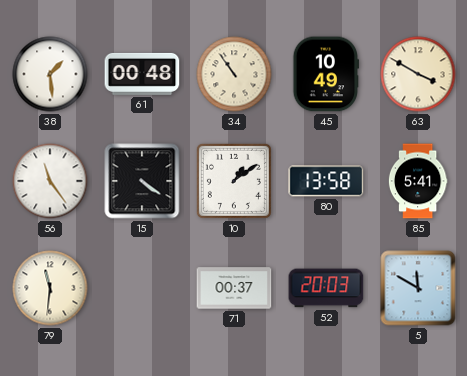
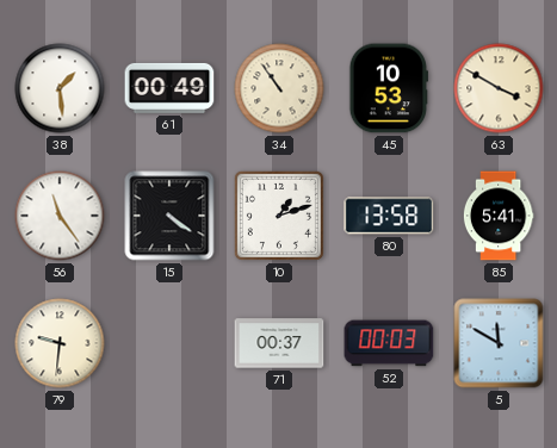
61: 00:48 -> 00:49
45: 10:49 -> 10:53
10: 1:09 -> 1:12
79: 11:31 -> 9:31
52: 20:03 -> 00:03
